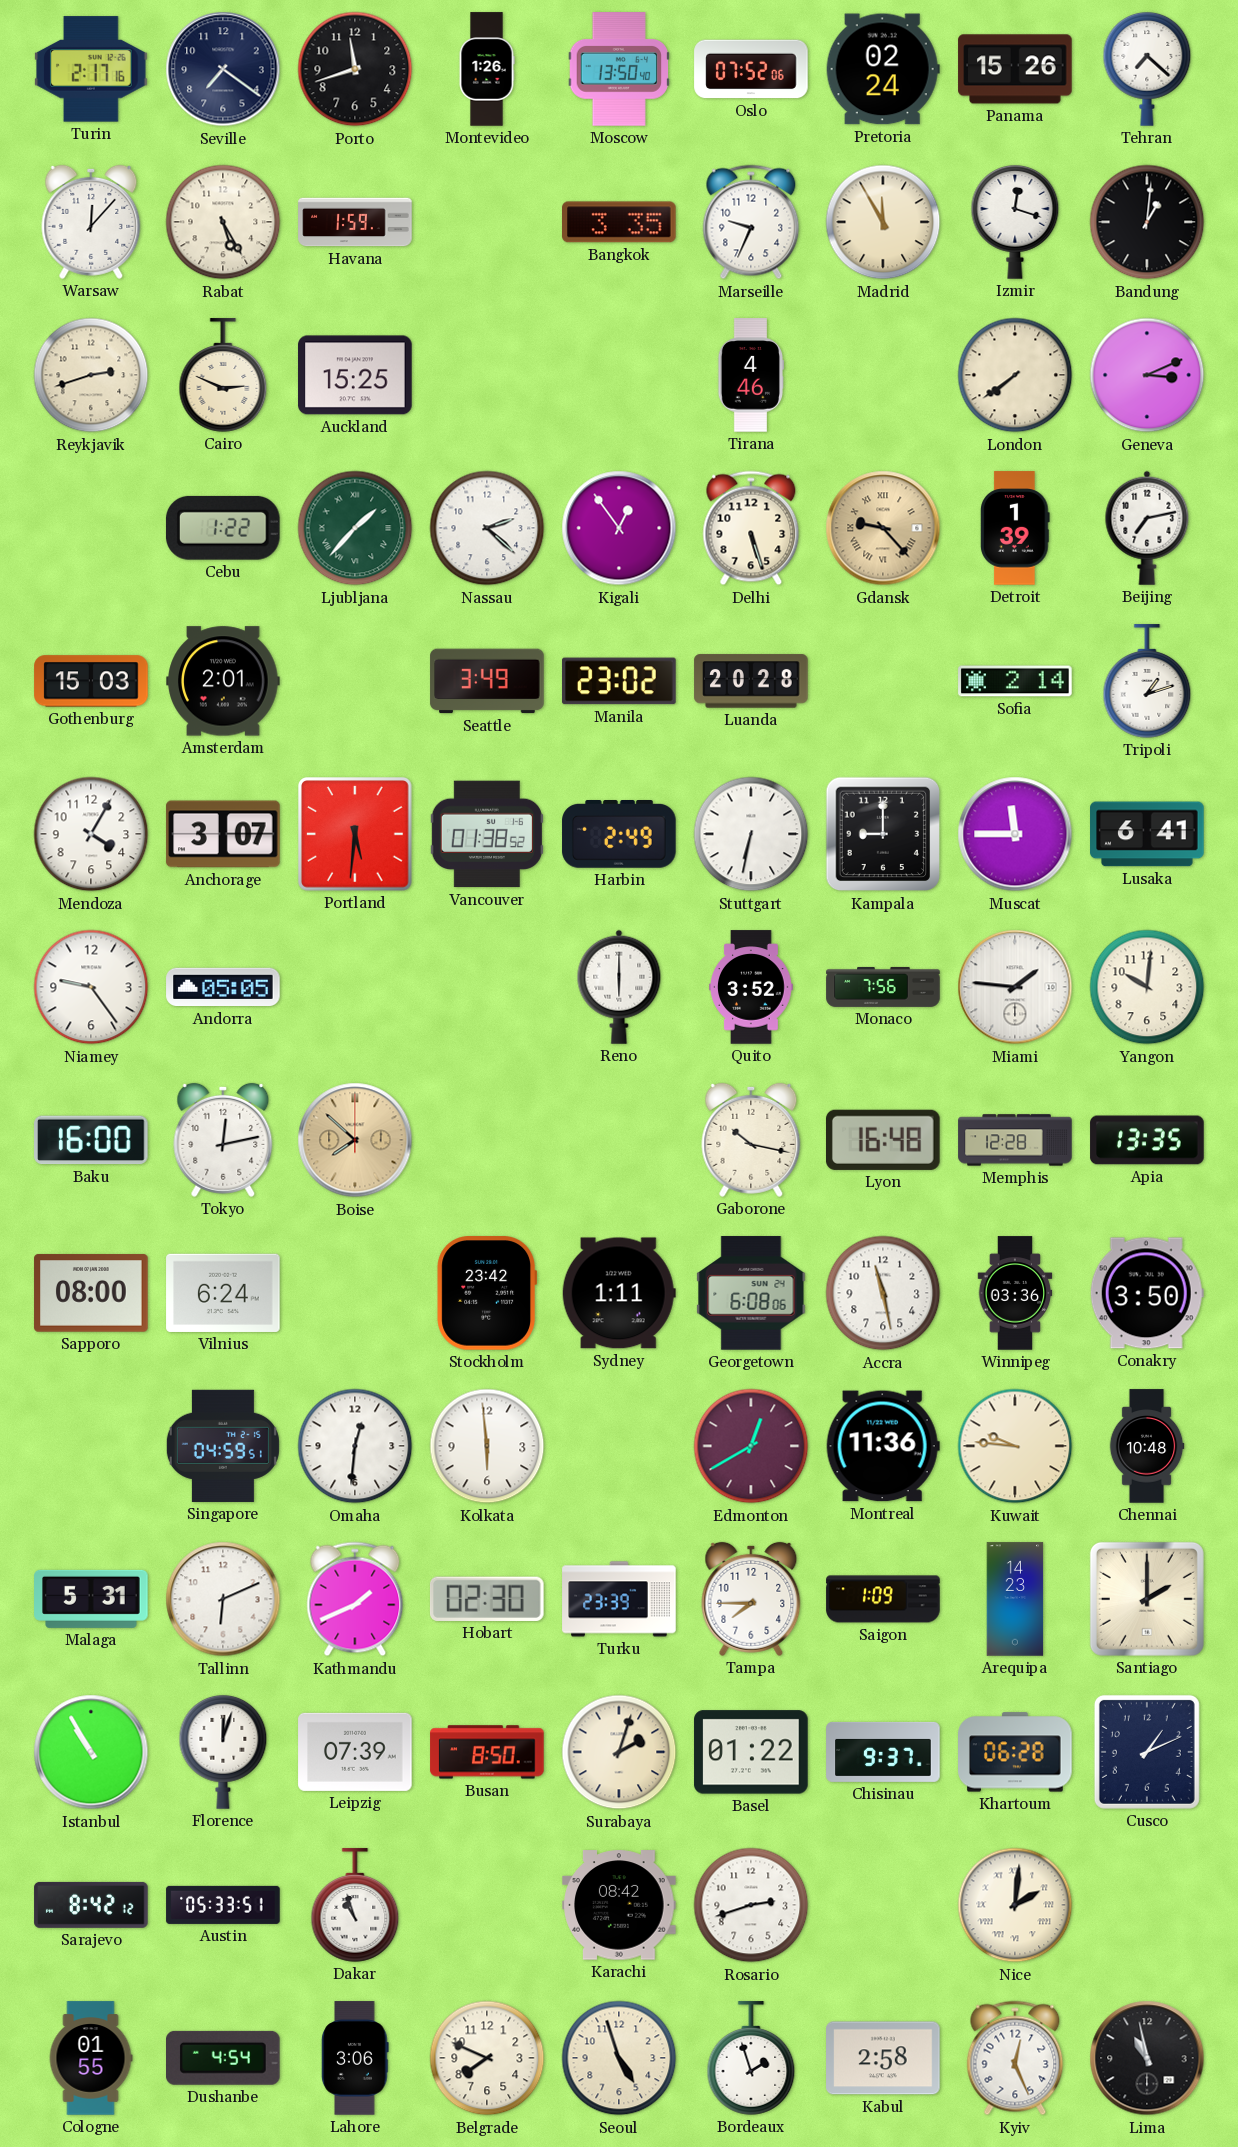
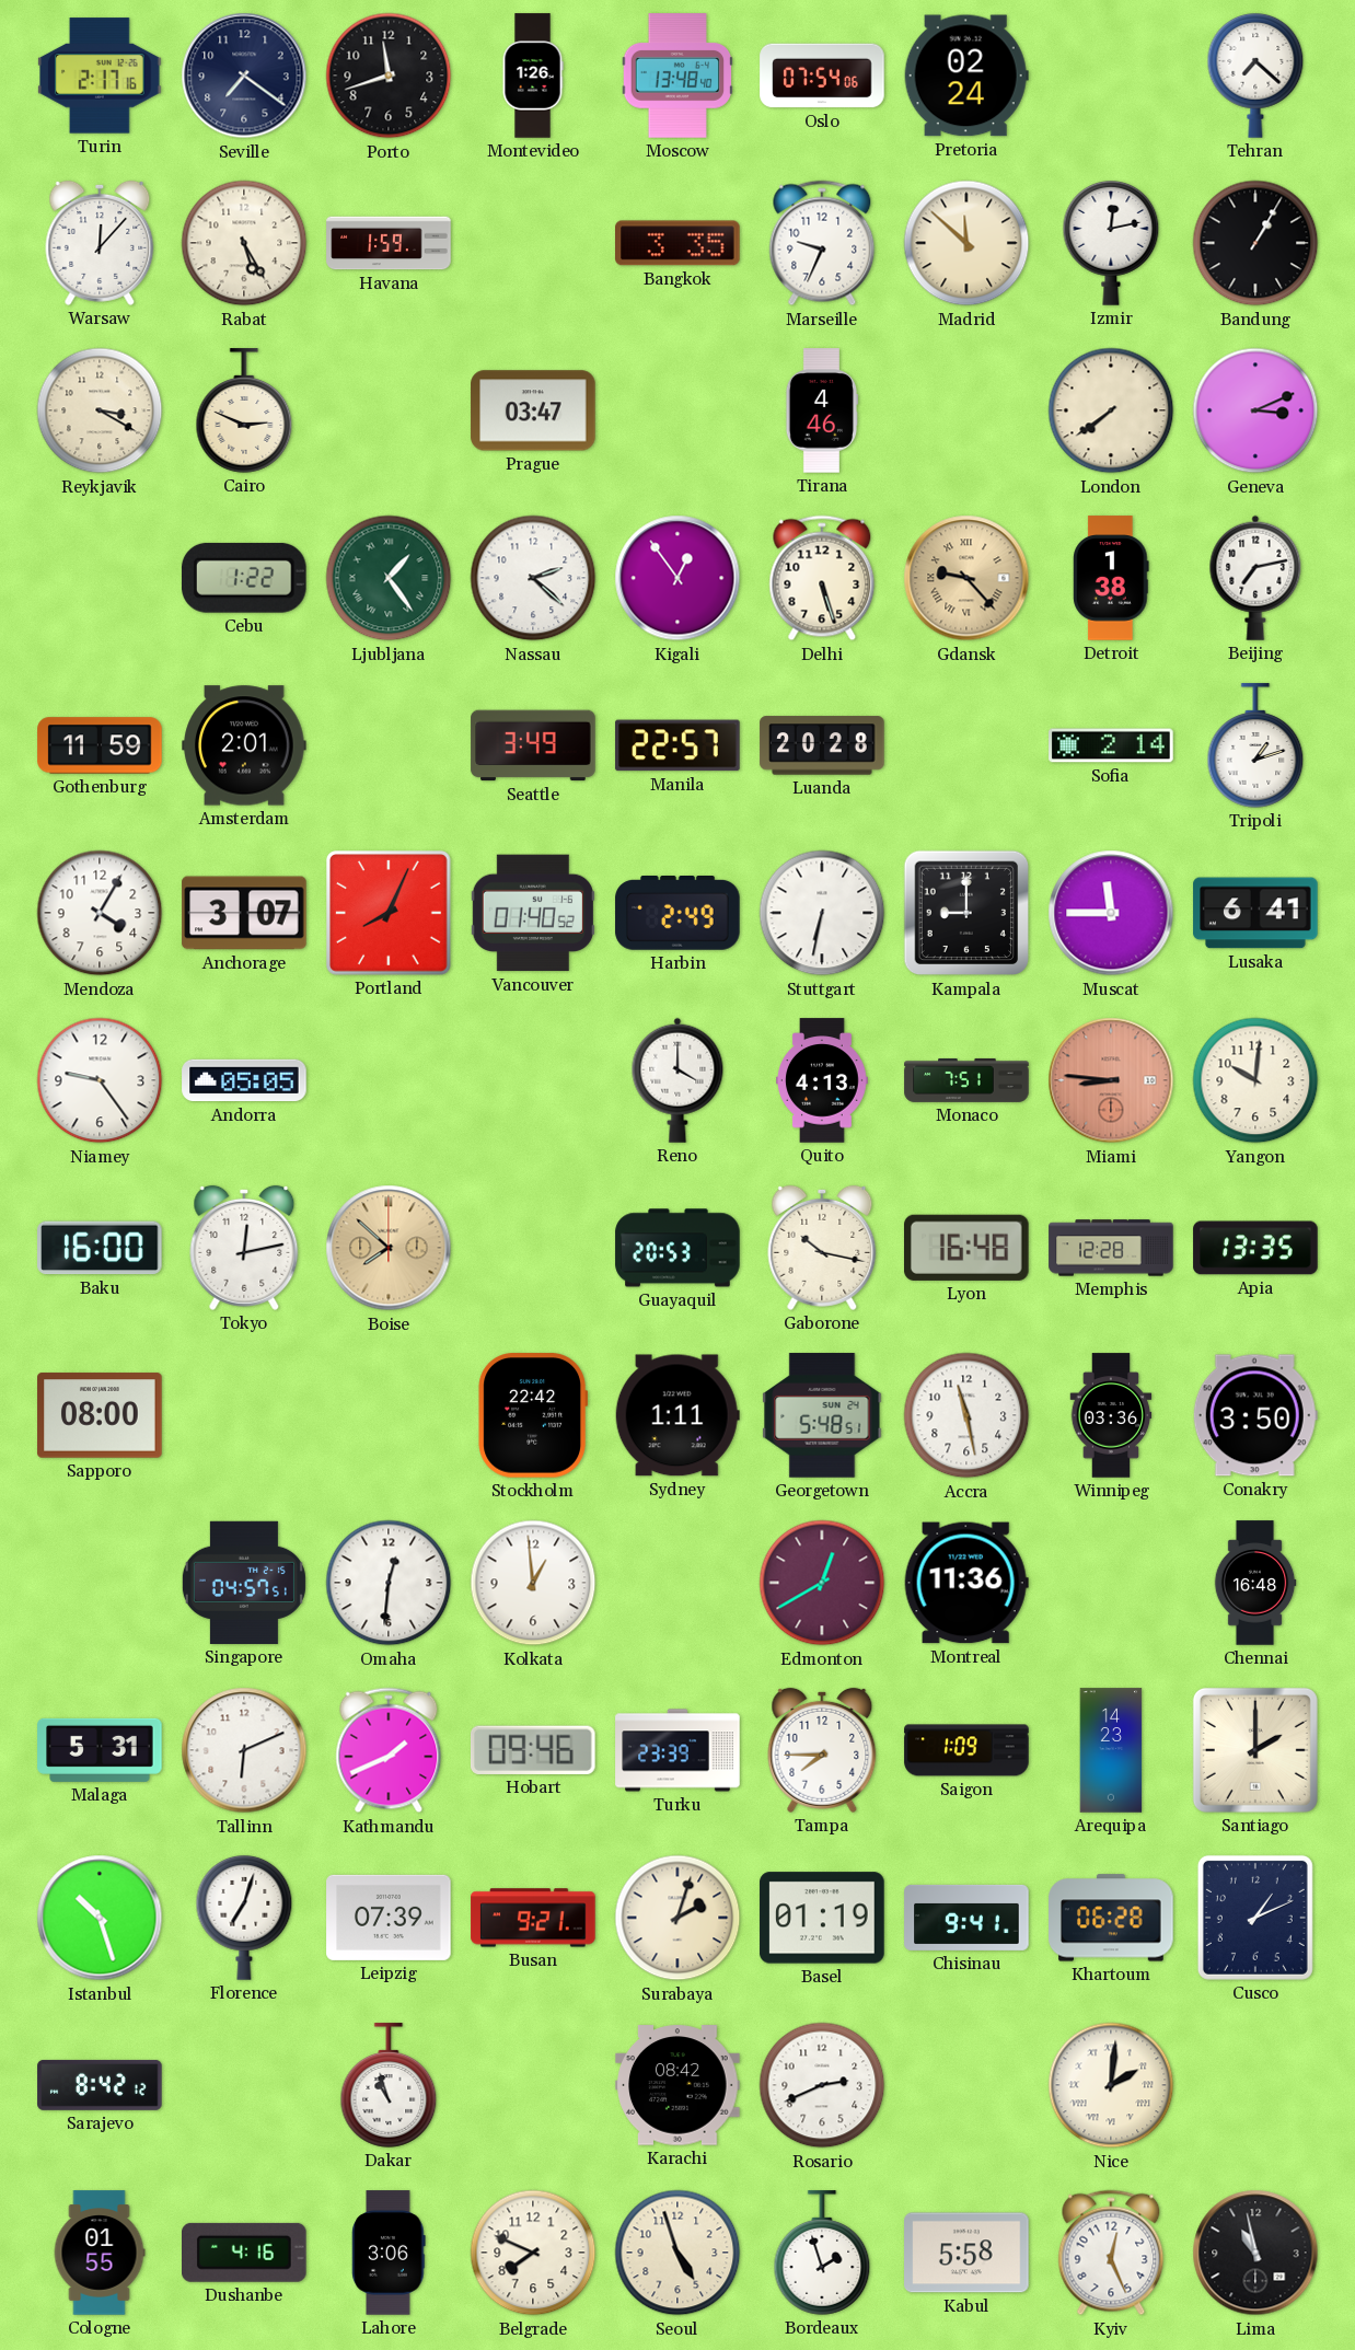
Moscow: 13:50 -> 13:48
Oslo: 07:52 -> 07:54
Panama: 15:26 -> none
Madrid: 11:55 -> 11:52
Izmir: 12:18 -> 12:13
Bandung: 1:01 -> 1:05
Reykjavik: 2:42 -> 3:20
Auckland: 15:25 -> none
Prague: none -> 03:47
Ljubljana: 1:37 -> 1:24
Detroit: 1:39 -> 1:38
Gothenburg: 15:03 -> 11:59
Manila: 23:02 -> 22:57
Portland: 5:31 -> 8:04
Vancouver: 01:38 -> 01:40
Reno: 6:00 -> 4:00
Quito: 3:52 -> 4:13
Monaco: 7:56 -> 7:51
Miami: 1:46 -> 8:46
Miami dial: white -> salmon
Guayaquil: none -> 20:53
Vilnius: 6:24 -> none
Stockholm: 23:42 -> 22:42
Georgetown: 6:08 -> 5:48
Singapore: 04:59 -> 04:57
Kolkata: 5:59 -> 12:59
Kuwait: 9:46 -> none
Chennai: 10:48 -> 16:48
Hobart: 02:30 -> 09:46
Istanbul: 10:55 -> 10:27
Florence: 12:03 -> 7:03
Busan: 8:50 -> 9:21
Basel: 01:22 -> 01:19
Chisinau: 9:37 -> 9:41
Austin: 05:33 -> none
Rosario: 2:42 -> 2:41
Dushanbe: 4:54 -> 4:16
Kabul: 2:58 -> 5:58
